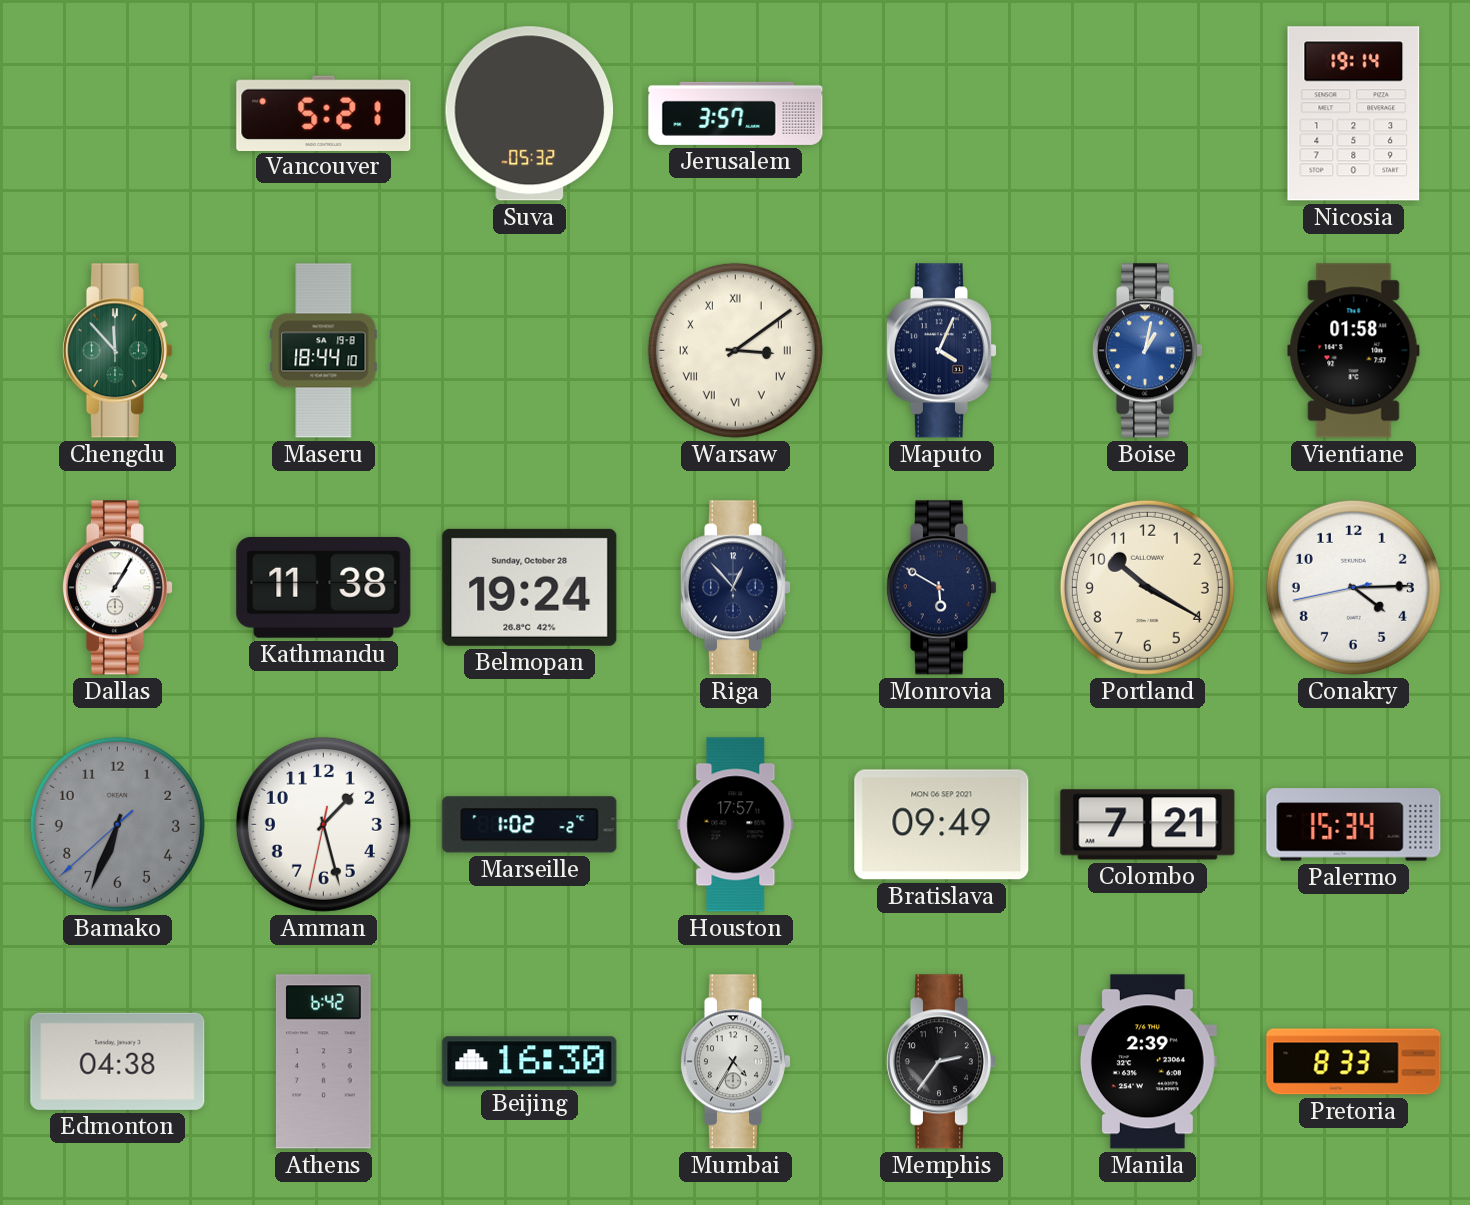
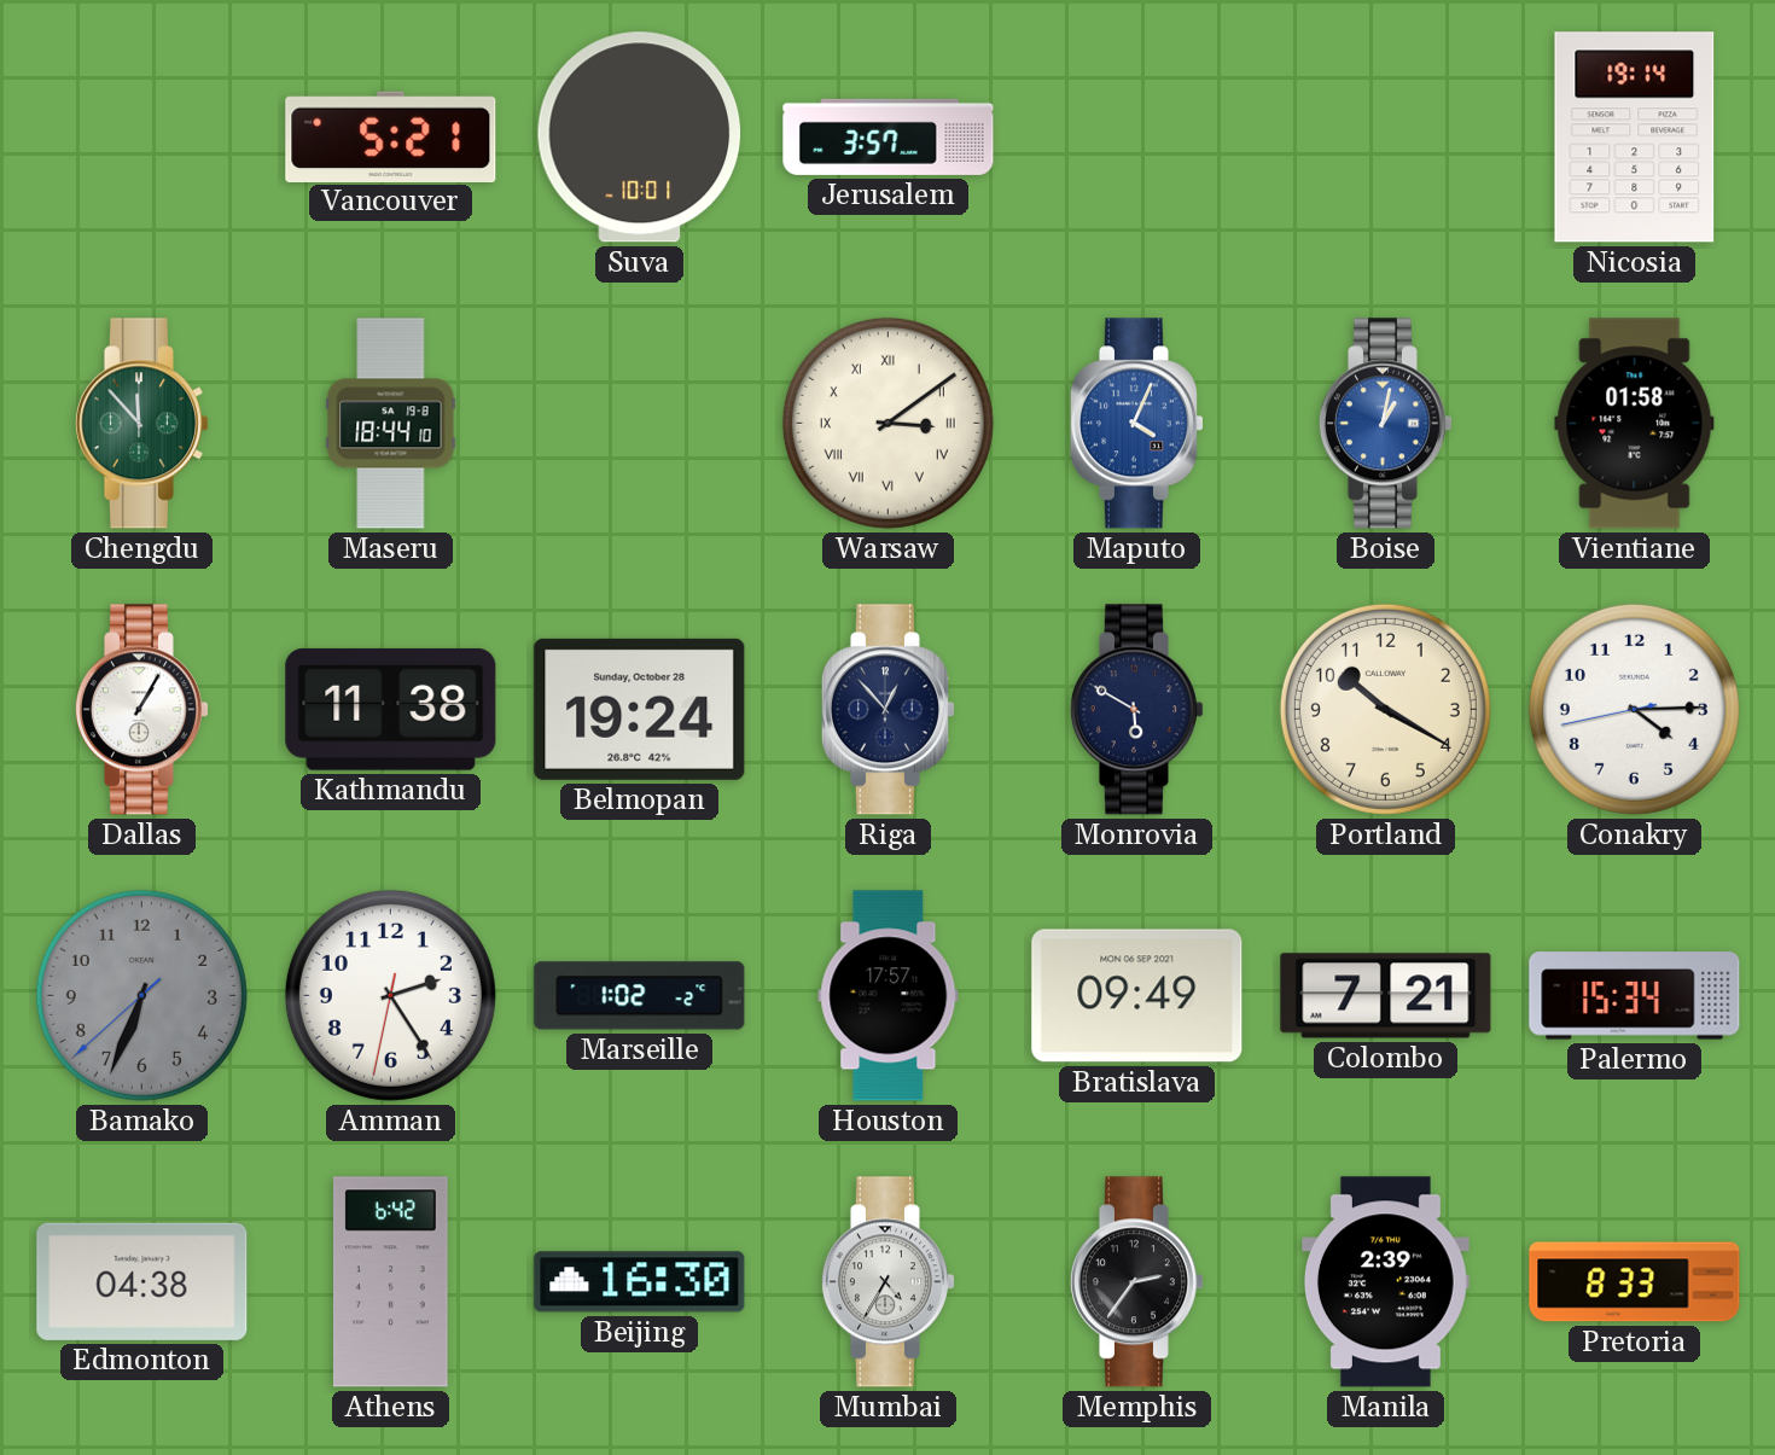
Suva: 05:32 -> 10:01
Maputo dial: navy -> blue
Amman: 1:27 -> 2:24
